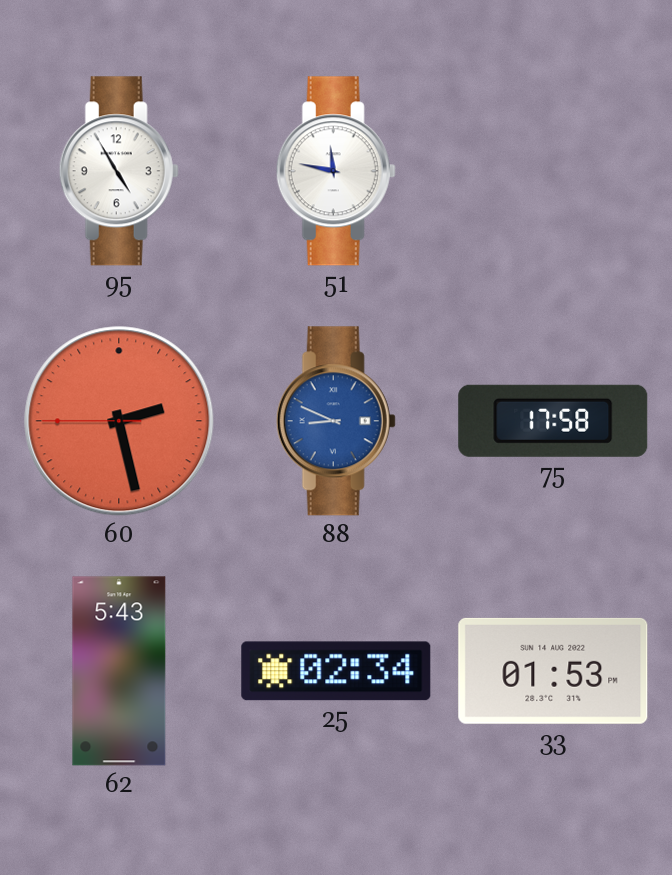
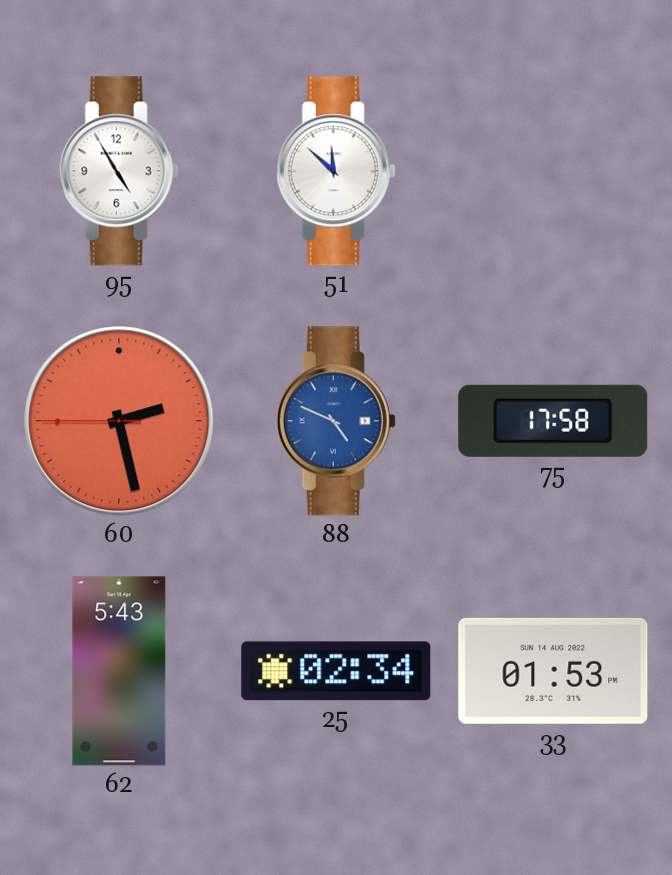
51: 11:47 -> 11:52
88: 8:49 -> 4:49
